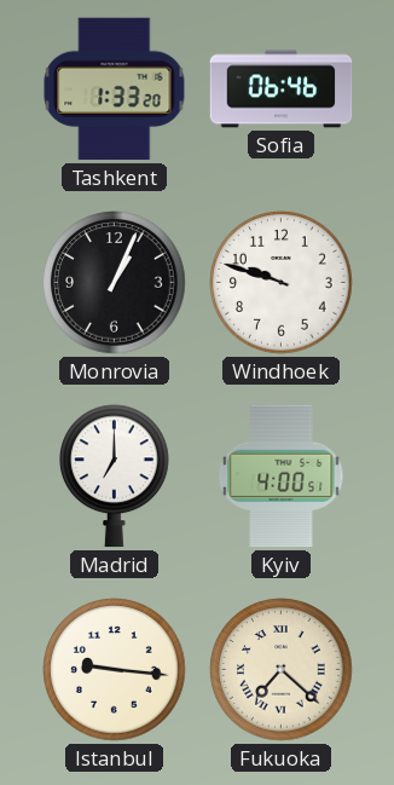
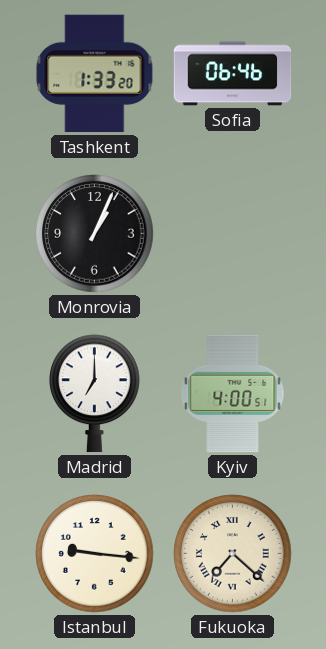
Windhoek: 9:48 -> none
